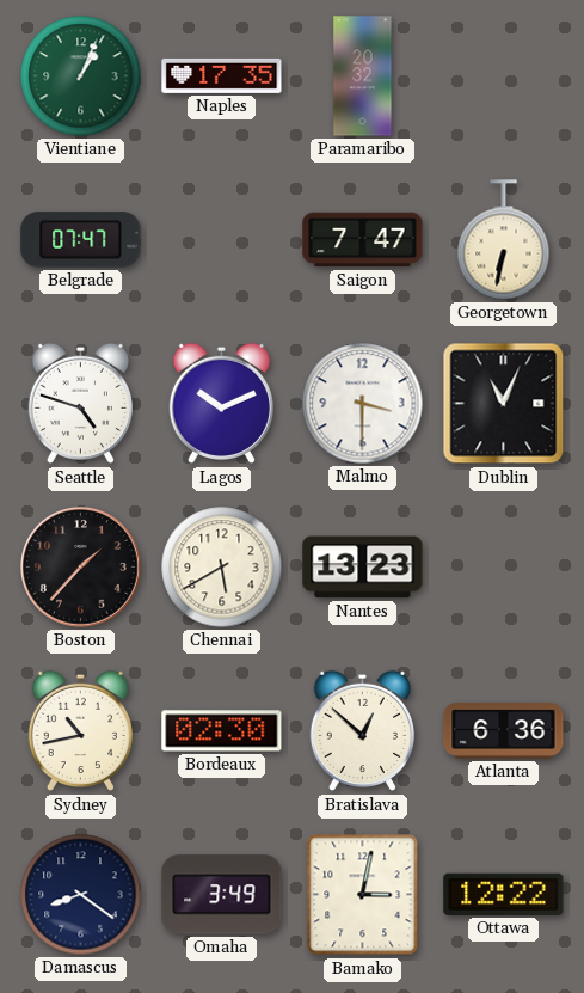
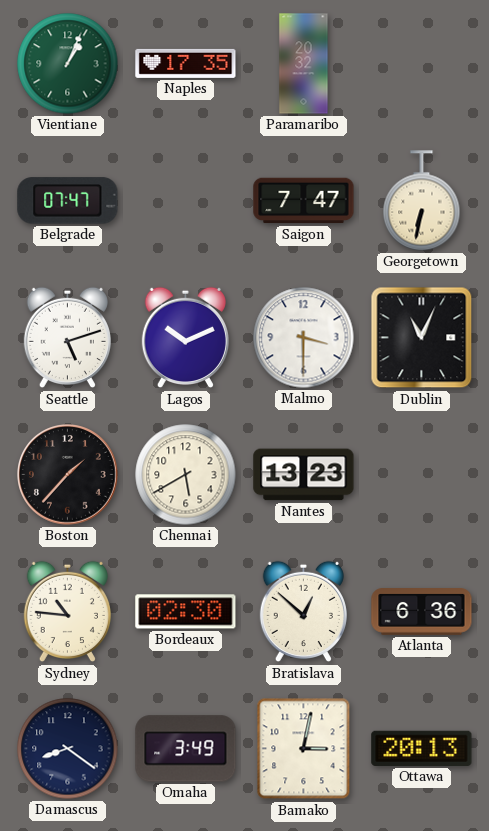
Seattle: 4:48 -> 5:12
Sydney: 10:43 -> 10:46
Ottawa: 12:22 -> 20:13
